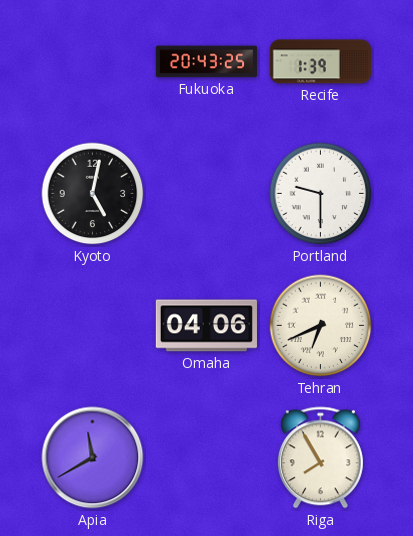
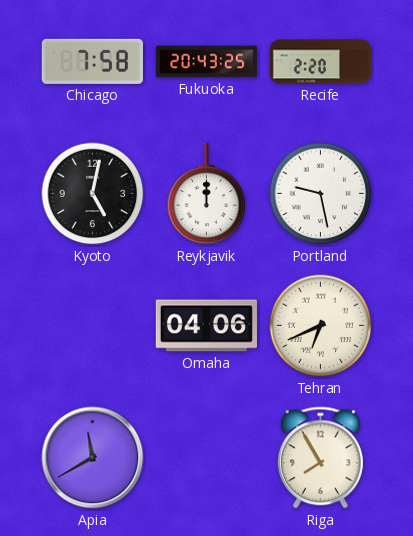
Chicago: none -> 7:58
Recife: 1:39 -> 2:20
Reykjavik: none -> 12:00
Portland: 9:30 -> 9:28
